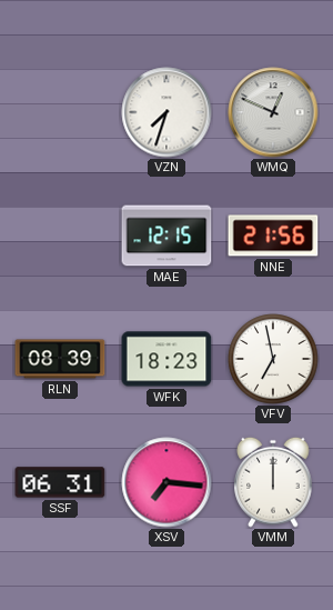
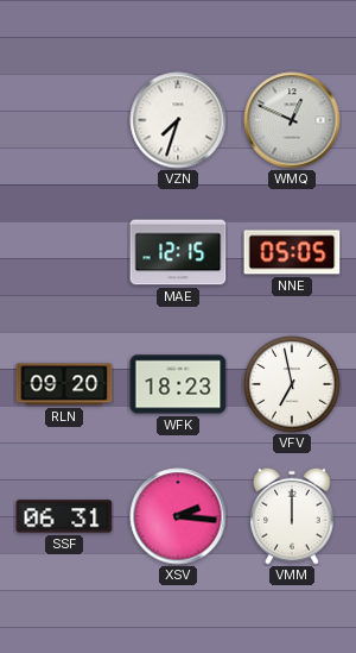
NNE: 21:56 -> 05:05
RLN: 08:39 -> 09:20
XSV: 7:16 -> 2:16
